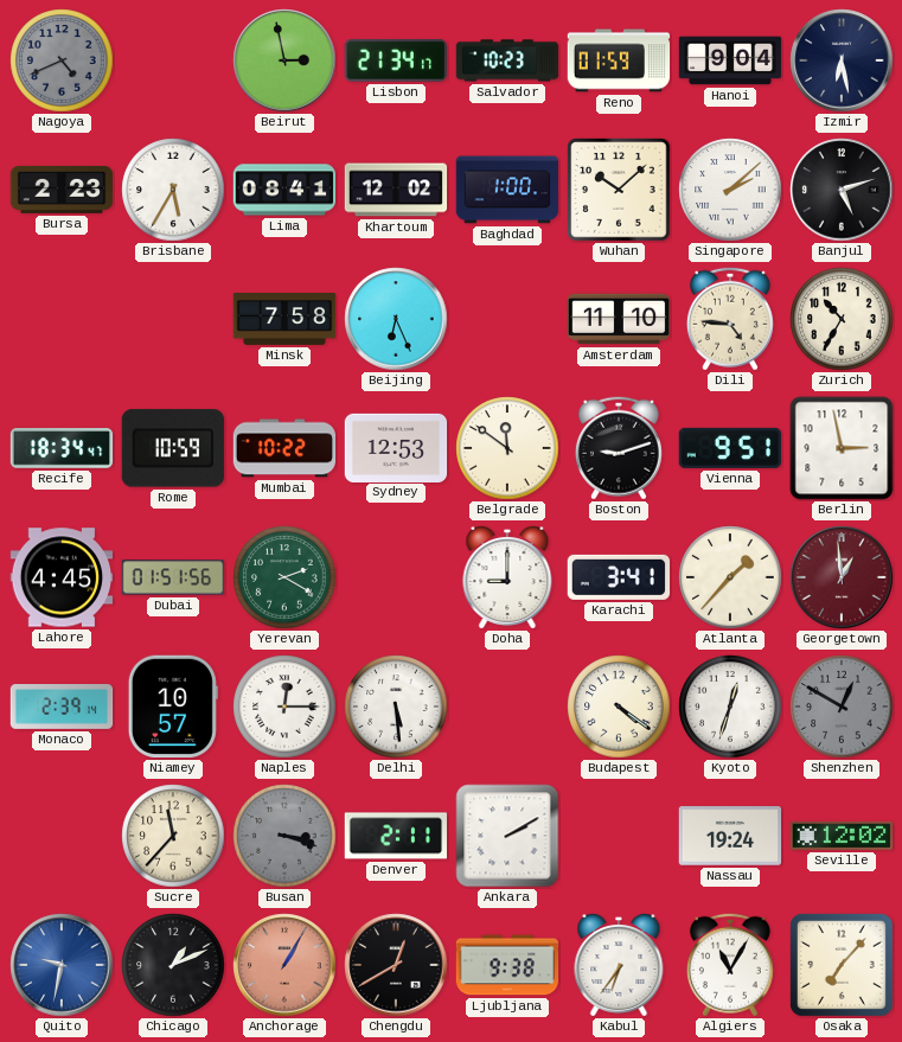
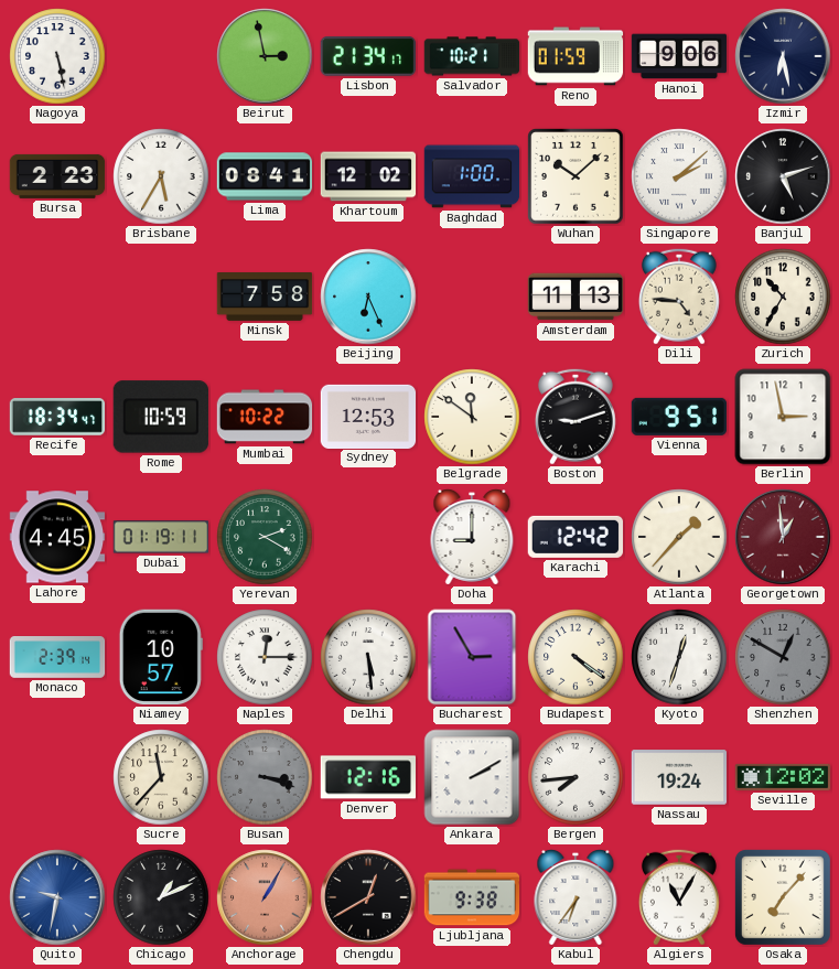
Nagoya: 4:41 -> 5:28
Nagoya dial: grey -> white
Salvador: 10:23 -> 10:21
Hanoi: 9:04 -> 9:06
Amsterdam: 11:10 -> 11:13
Dubai: 01:51 -> 01:19
Karachi: 3:41 -> 12:42
Bucharest: none -> 2:55
Denver: 2:11 -> 12:16
Bergen: none -> 7:44
